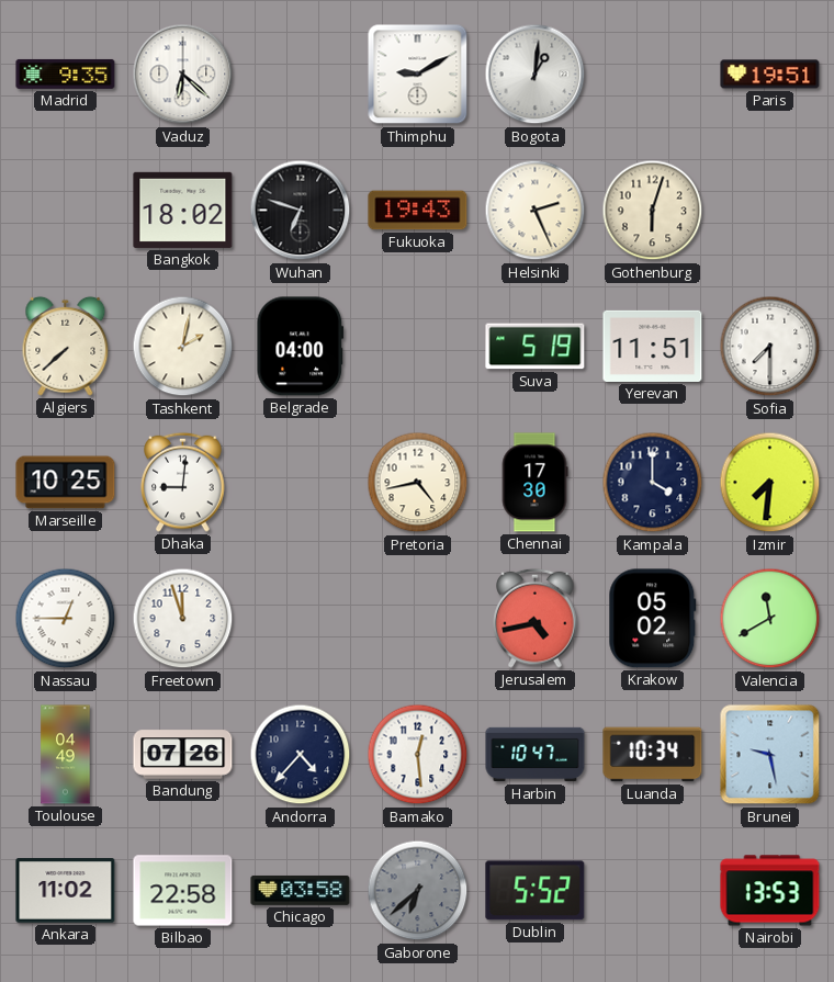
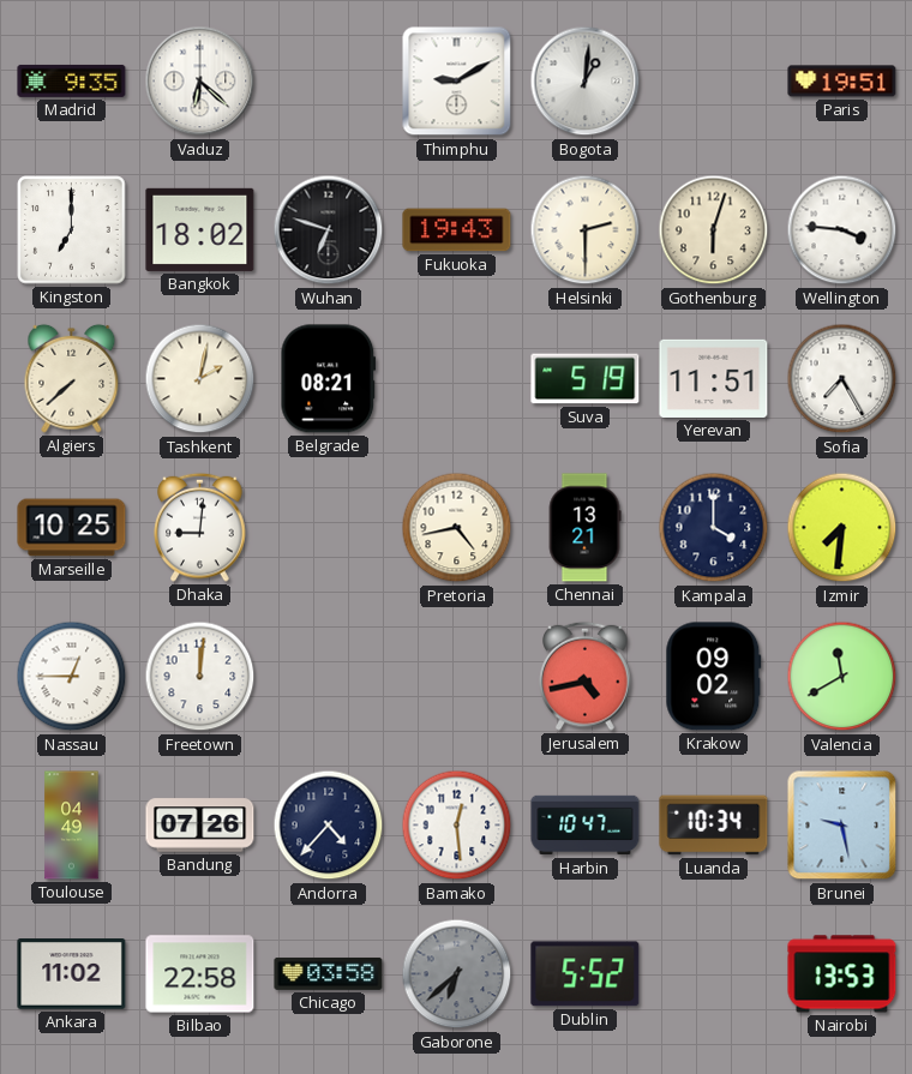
Kingston: none -> 7:00
Helsinki: 2:26 -> 2:30
Wellington: none -> 3:46
Belgrade: 04:00 -> 08:21
Sofia: 7:30 -> 7:25
Chennai: 17:30 -> 13:21
Freetown: 11:57 -> 12:01
Krakow: 05:02 -> 09:02
